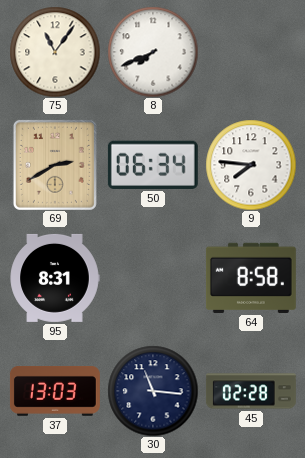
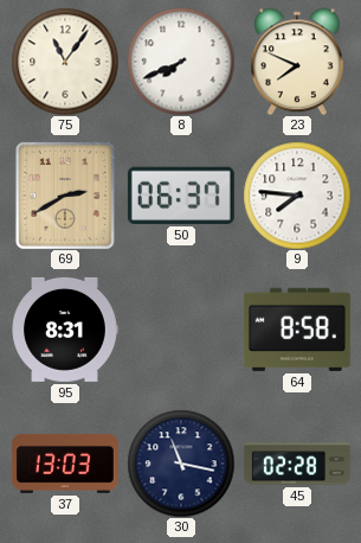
23: none -> 7:49
50: 06:34 -> 06:37
30: 11:16 -> 11:17
